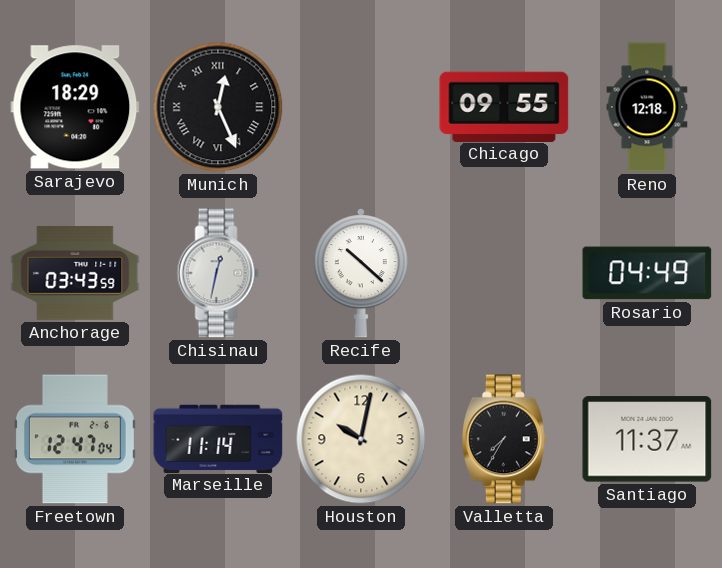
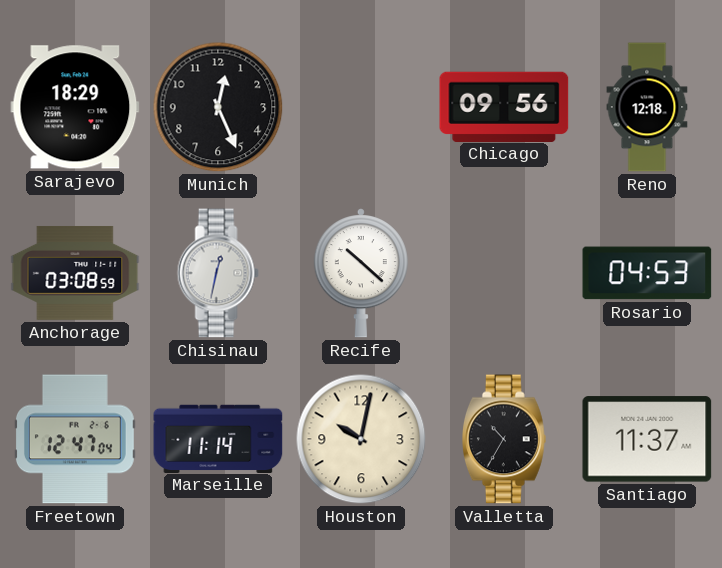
Munich numerals: Roman -> Arabic
Chicago: 09:55 -> 09:56
Anchorage: 03:43 -> 03:08
Rosario: 04:49 -> 04:53
Valletta: 7:35 -> 10:35
